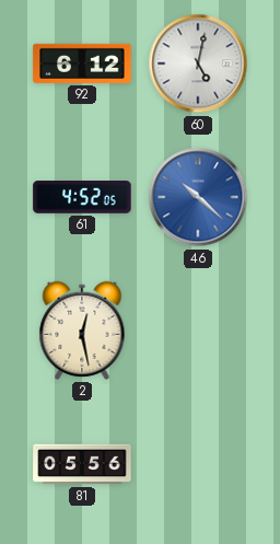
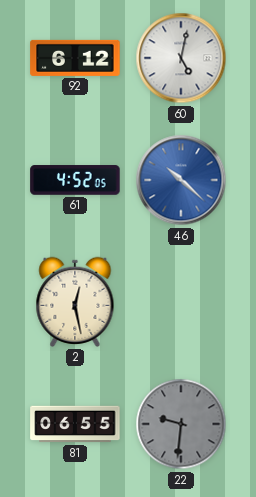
81: 05:56 -> 06:55
22: none -> 9:31
